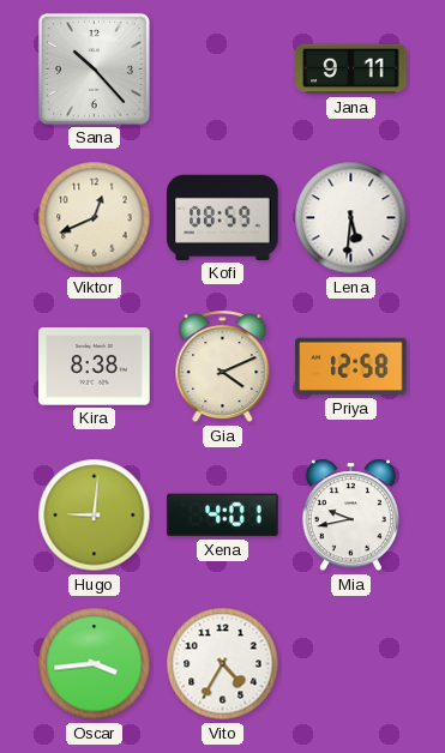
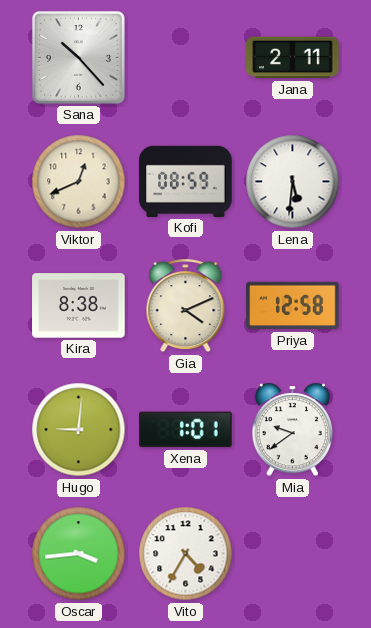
Jana: 9:11 -> 2:11
Xena: 4:01 -> 1:01
Mia: 9:43 -> 9:39
